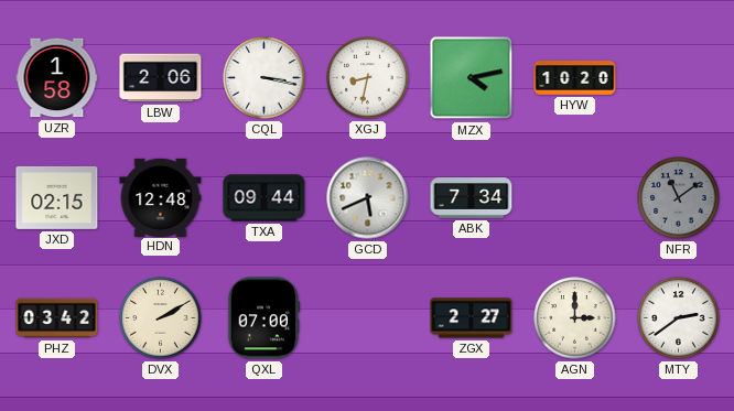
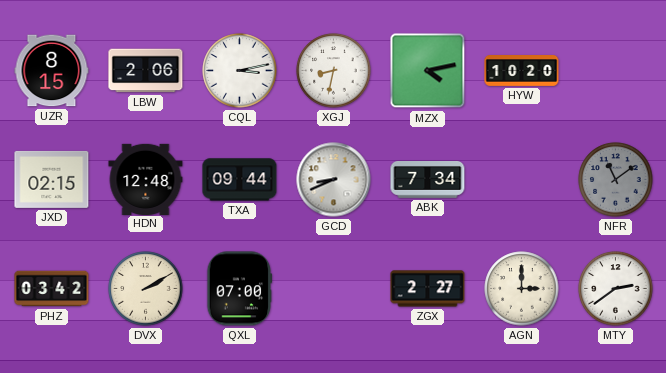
UZR: 1:58 -> 8:15
CQL: 3:17 -> 3:13
GCD: 5:41 -> 8:41
